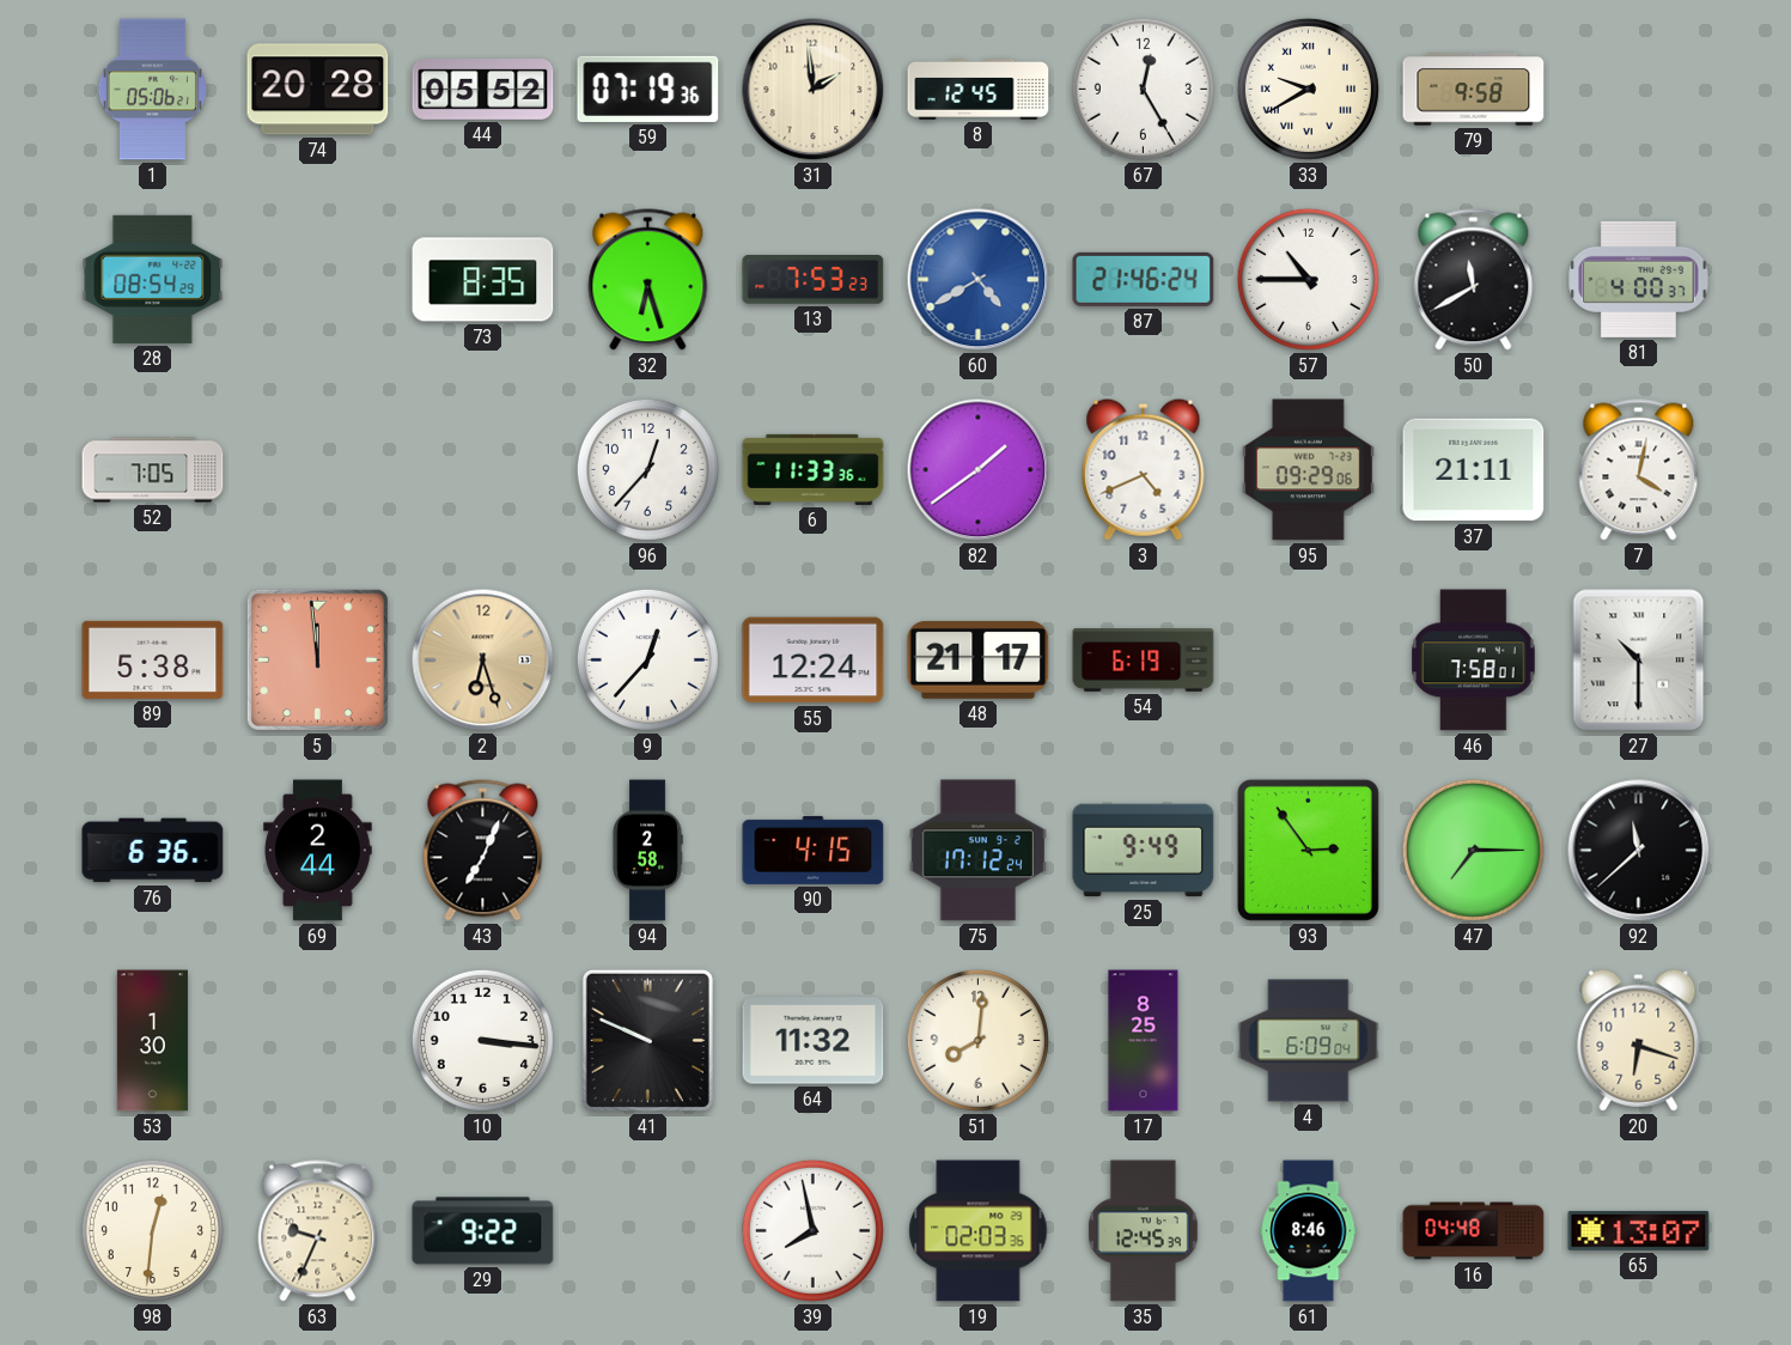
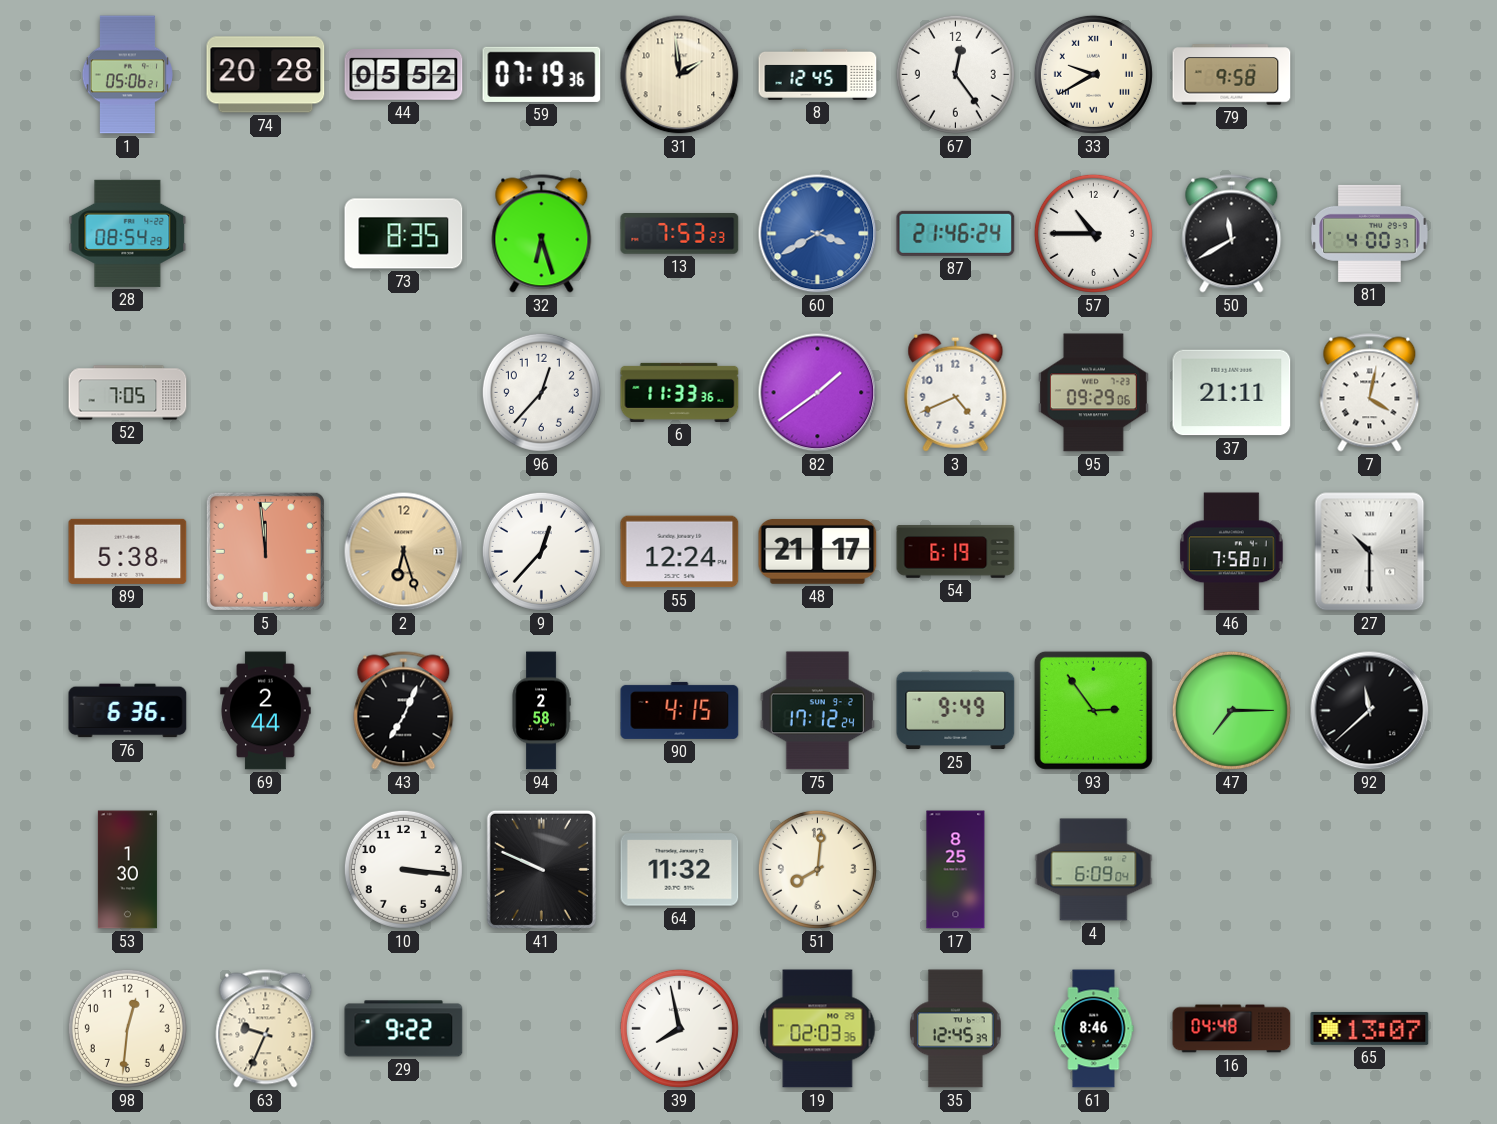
67: 12:25 -> 12:24
60: 4:40 -> 3:40
20: 6:18 -> none
